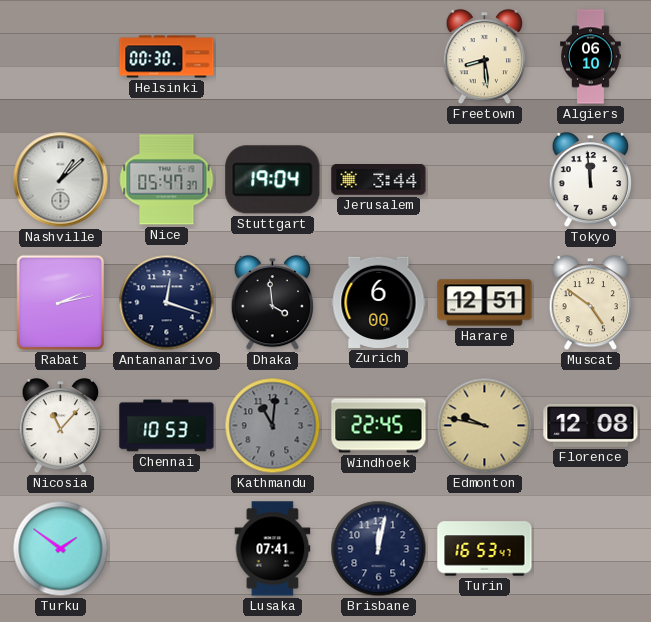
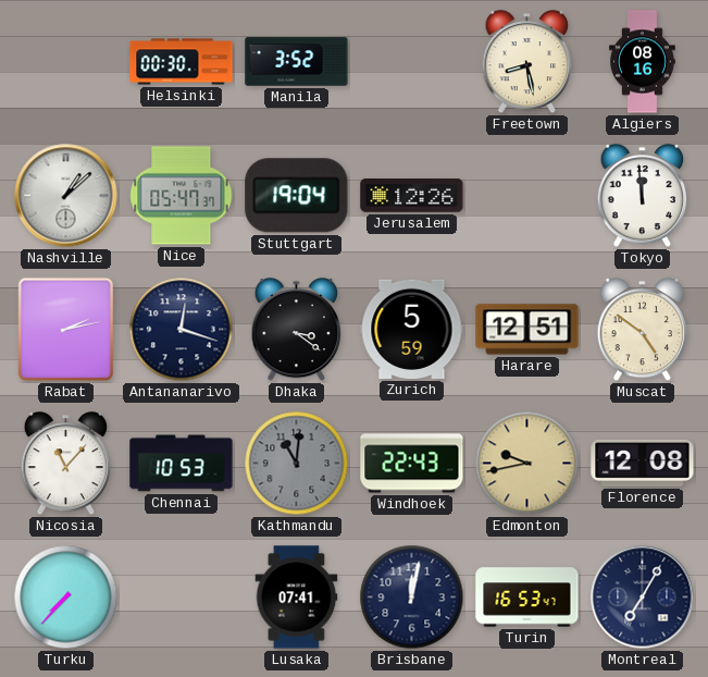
Manila: none -> 3:52
Freetown: 8:29 -> 8:28
Algiers: 06:10 -> 08:16
Jerusalem: 3:44 -> 12:26
Dhaka: 3:59 -> 3:21
Zurich: 6:00 -> 5:59
Windhoek: 22:45 -> 22:43
Edmonton: 9:47 -> 9:43
Turku: 1:51 -> 7:37
Montreal: none -> 7:05
